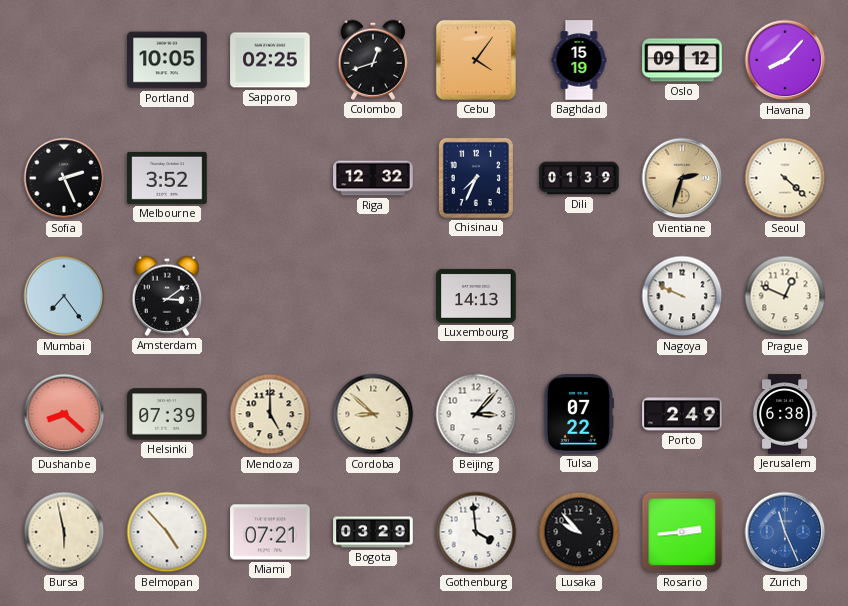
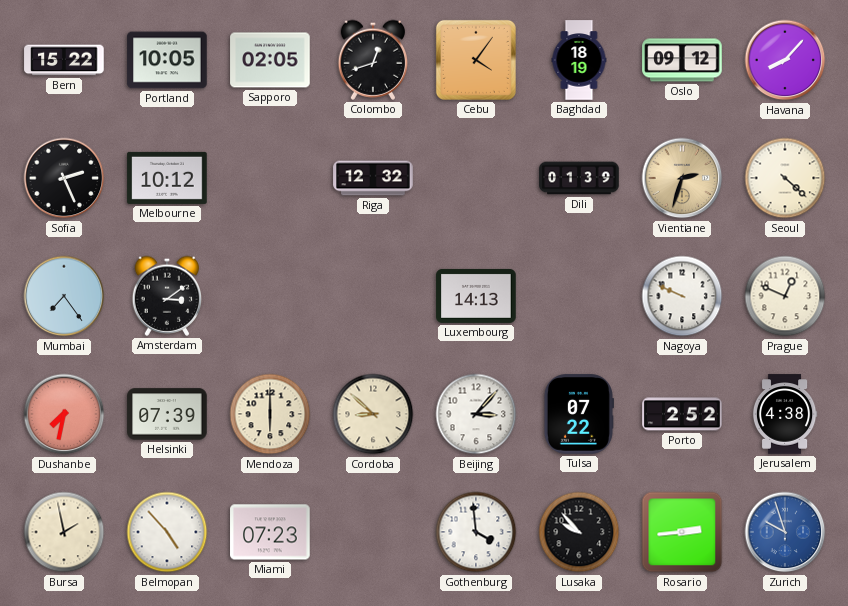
Bern: none -> 15:22
Sapporo: 02:25 -> 02:05
Baghdad: 15:19 -> 18:19
Melbourne: 3:52 -> 10:12
Chisinau: 7:34 -> none
Dushanbe: 8:22 -> 7:32
Mendoza: 5:00 -> 6:00
Porto: 2:49 -> 2:52
Jerusalem: 6:38 -> 4:38
Bursa: 5:58 -> 1:58
Miami: 07:21 -> 07:23
Bogota: 03:29 -> none
Zurich: 11:26 -> 9:57
